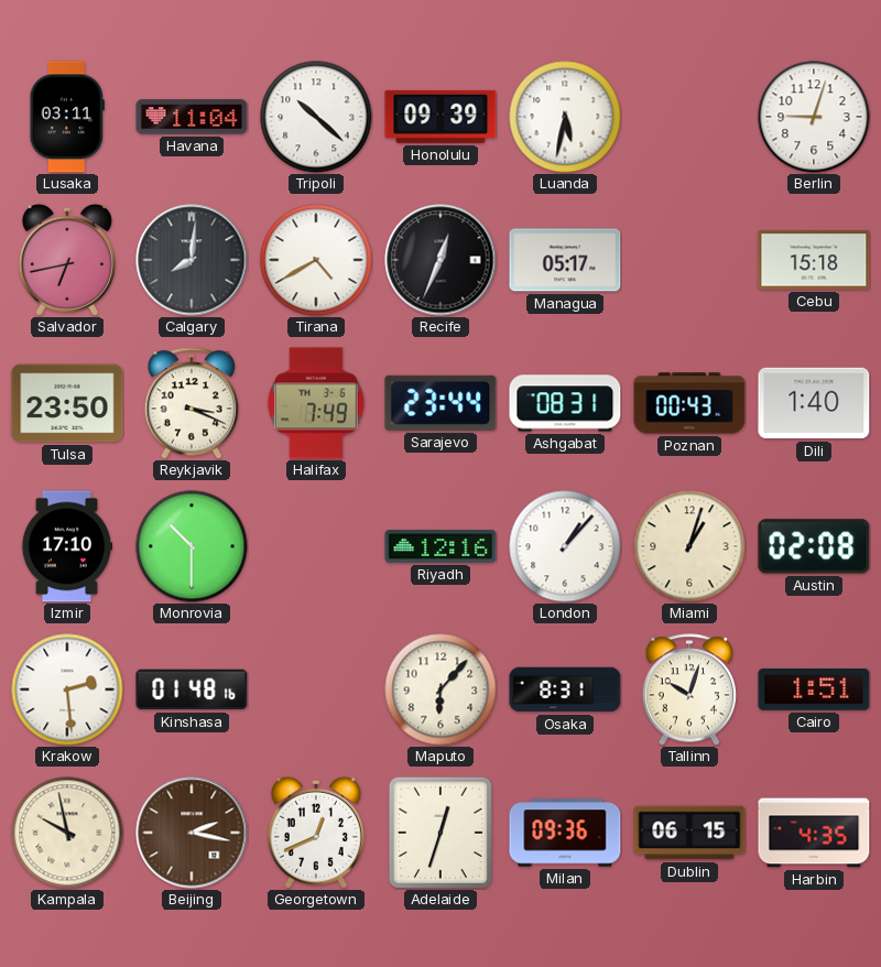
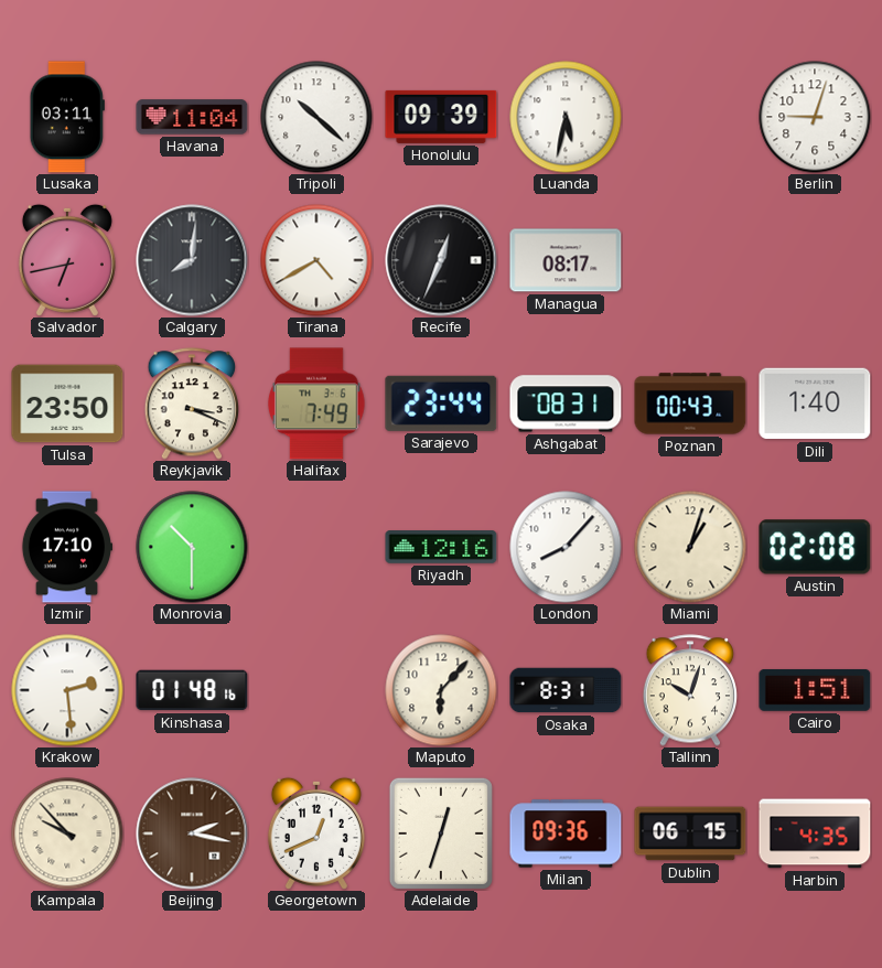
Managua: 05:17 -> 08:17
Cebu: 15:18 -> none
London: 1:07 -> 8:07
Kampala: 9:58 -> 9:53
